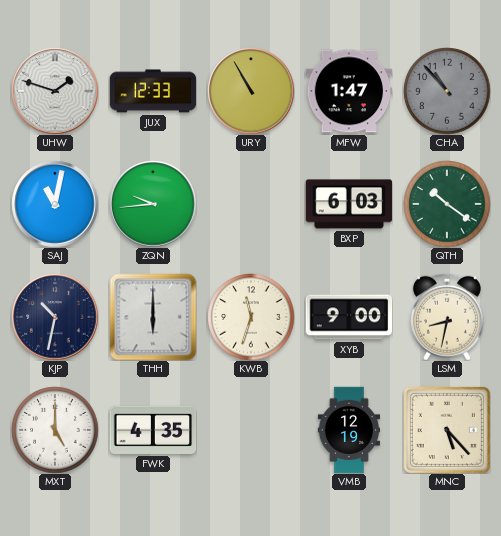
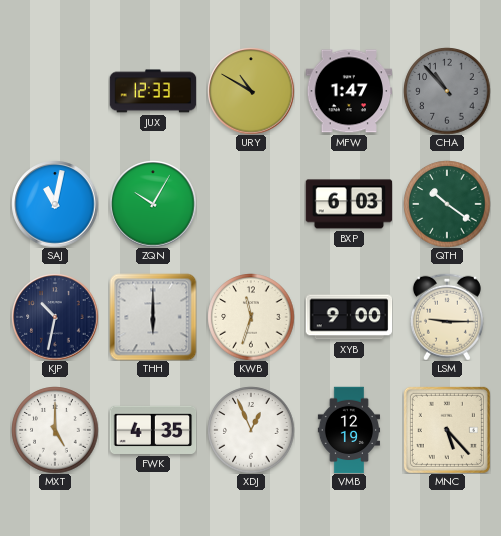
UHW: 1:48 -> none
URY: 10:55 -> 10:50
ZQN: 9:44 -> 10:05
LSM: 8:32 -> 9:15
XDJ: none -> 12:56
